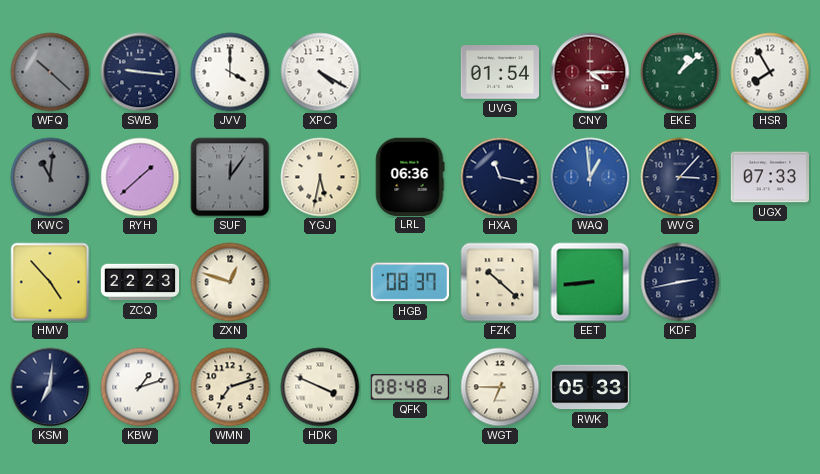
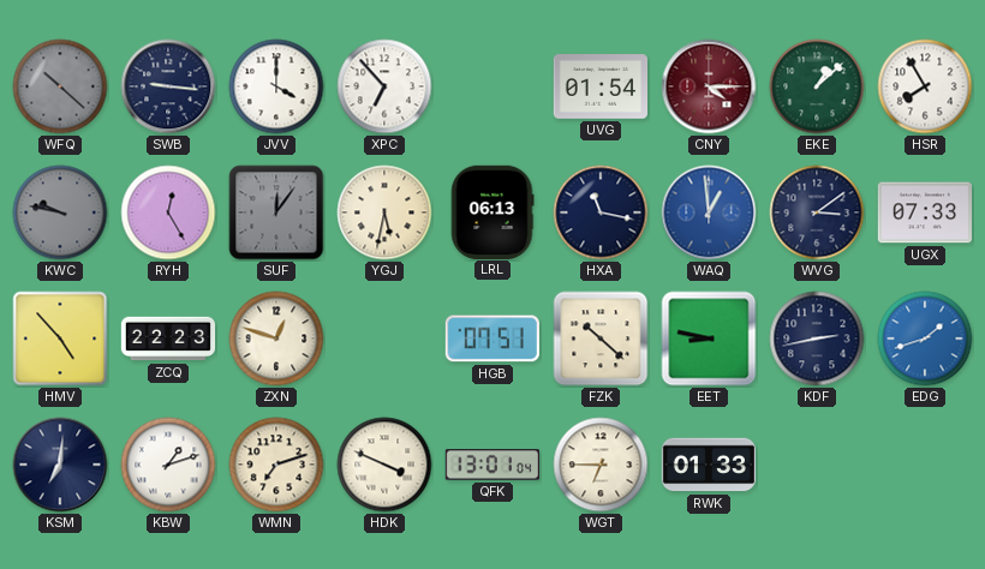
XPC: 4:20 -> 6:53
KWC: 11:01 -> 9:47
RYH: 1:38 -> 12:25
LRL: 06:36 -> 06:13
WVG: 3:07 -> 3:09
HGB: 08:37 -> 07:51
EET: 8:44 -> 8:47
EDG: none -> 1:42
QFK: 08:48 -> 13:01
RWK: 05:33 -> 01:33
